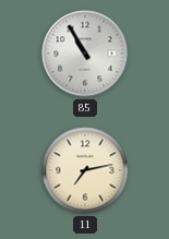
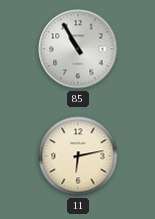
11: 7:13 -> 6:13
